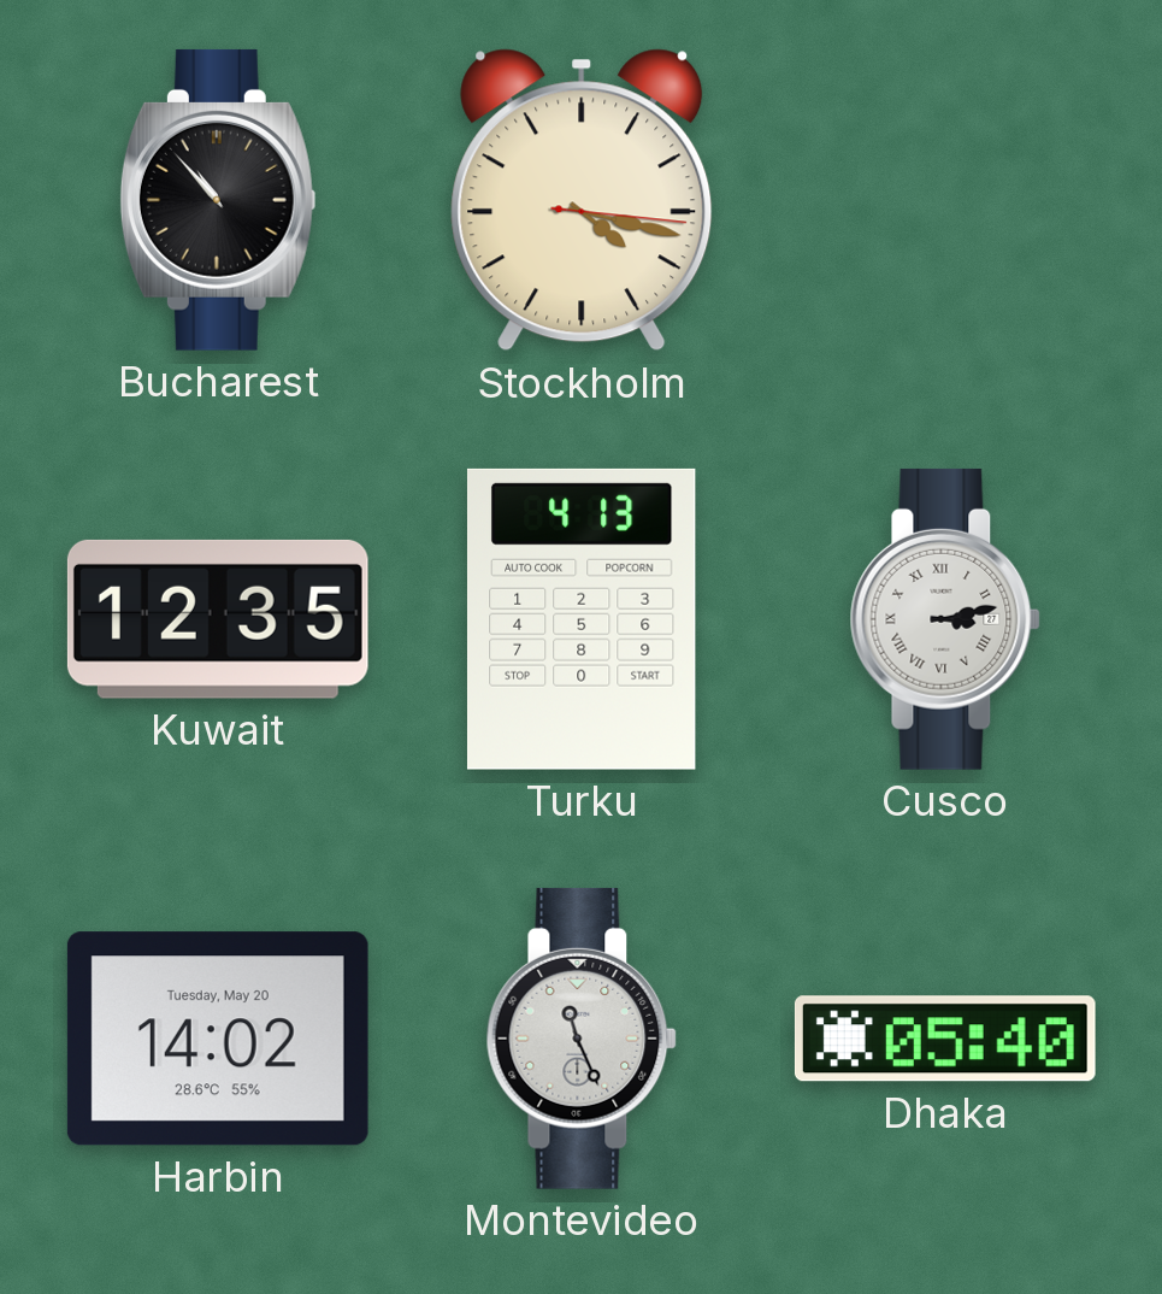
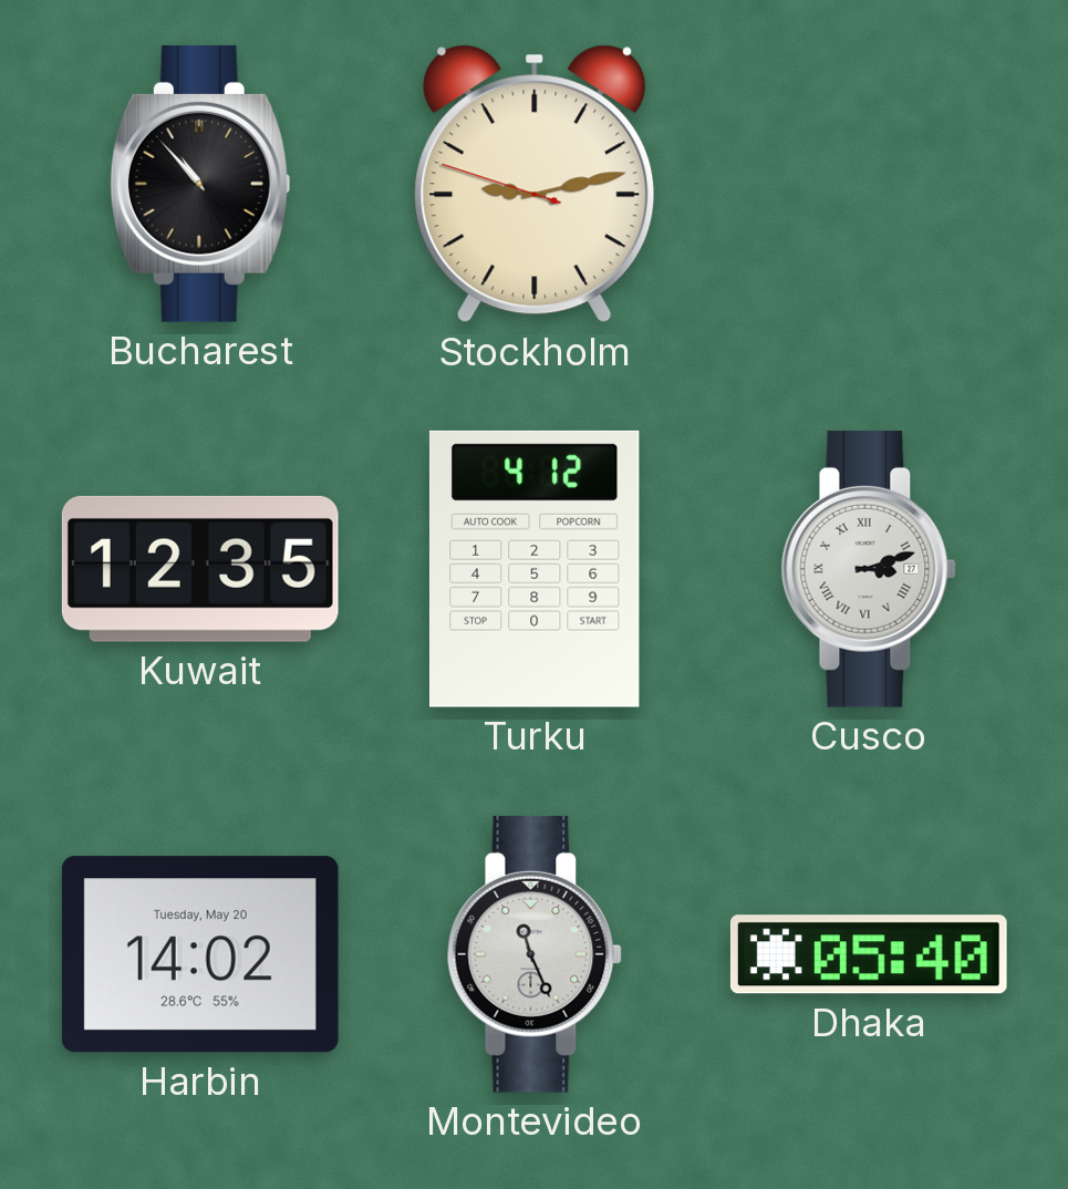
Stockholm: 4:17 -> 9:12
Turku: 4:13 -> 4:12
Cusco: 3:13 -> 3:12
